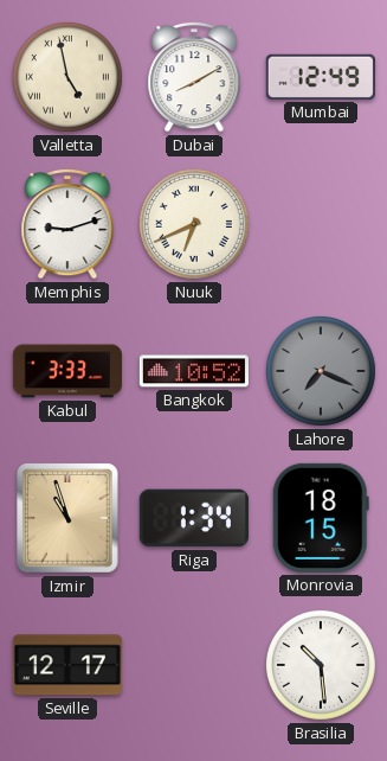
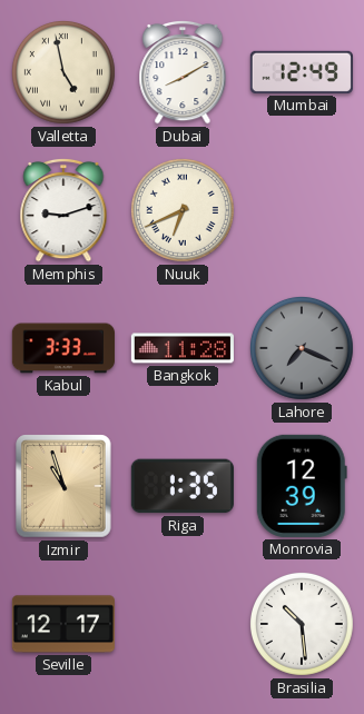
Bangkok: 10:52 -> 11:28
Riga: 1:34 -> 1:35
Monrovia: 18:15 -> 12:39
